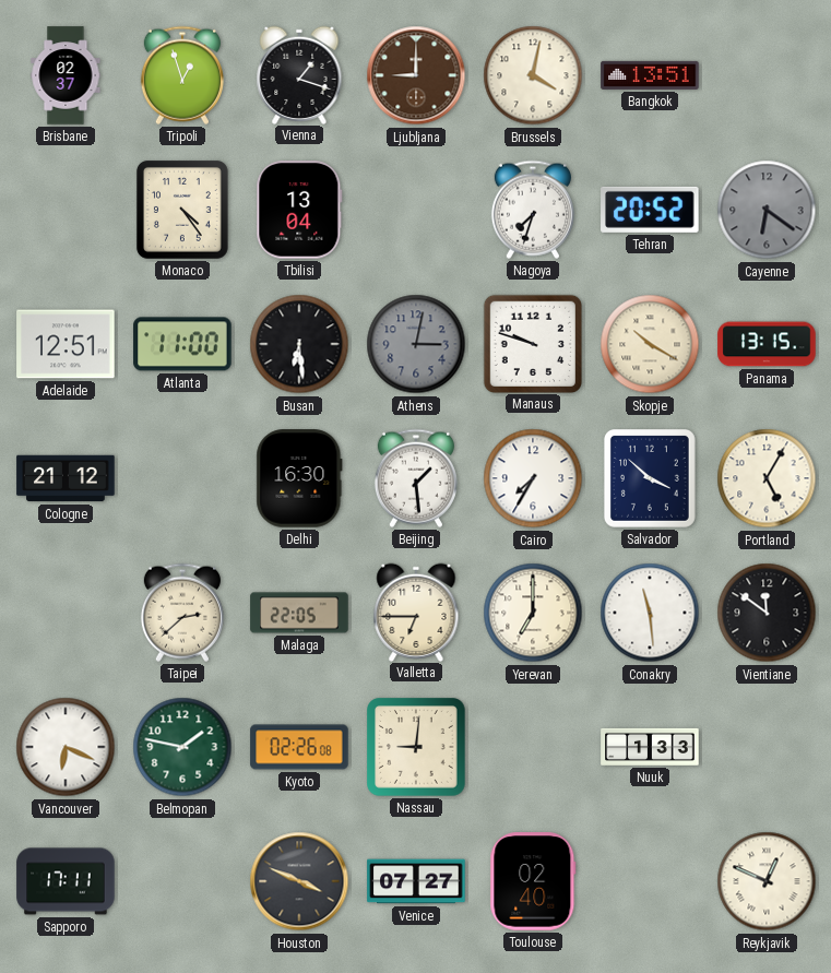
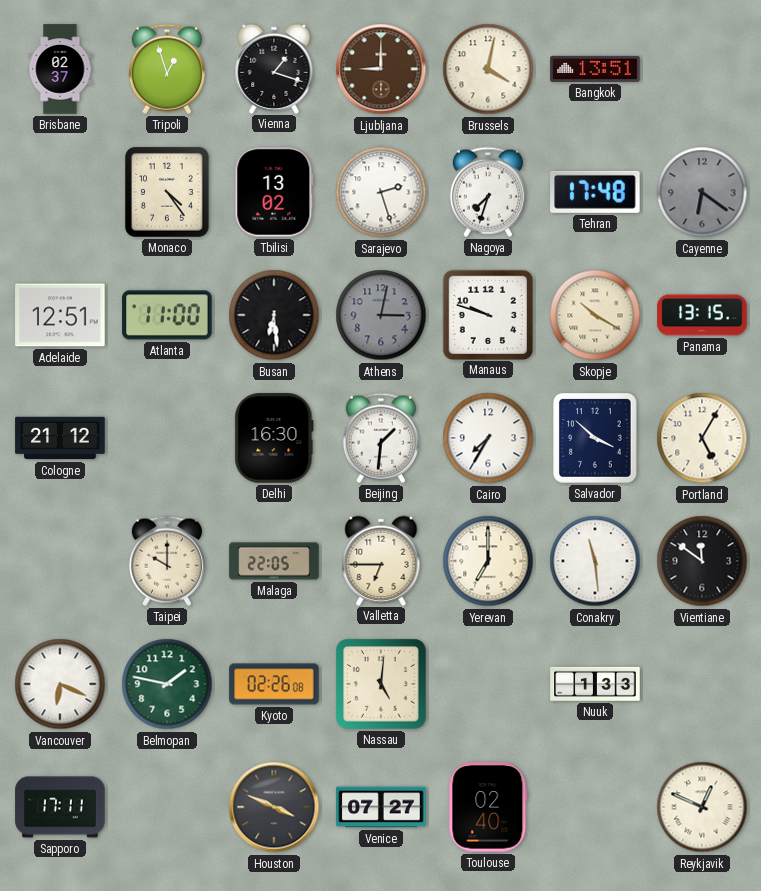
Tbilisi: 13:04 -> 13:02
Sarajevo: none -> 2:27
Tehran: 20:52 -> 17:48
Beijing: 1:29 -> 1:31
Taipei: 2:38 -> 10:00
Nassau: 9:01 -> 5:01
